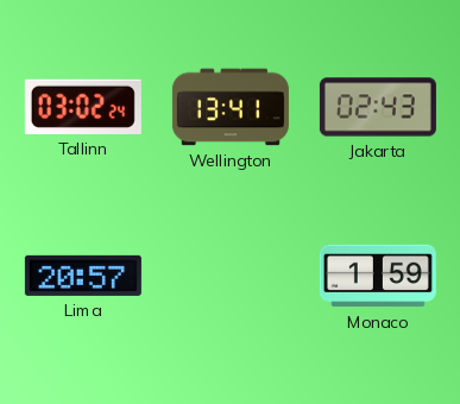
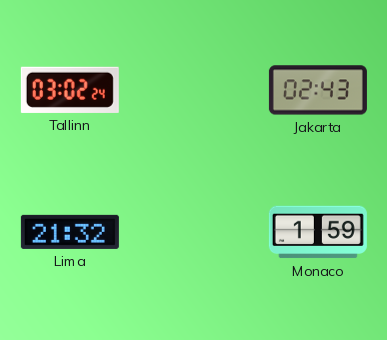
Wellington: 13:41 -> none
Lima: 20:57 -> 21:32
